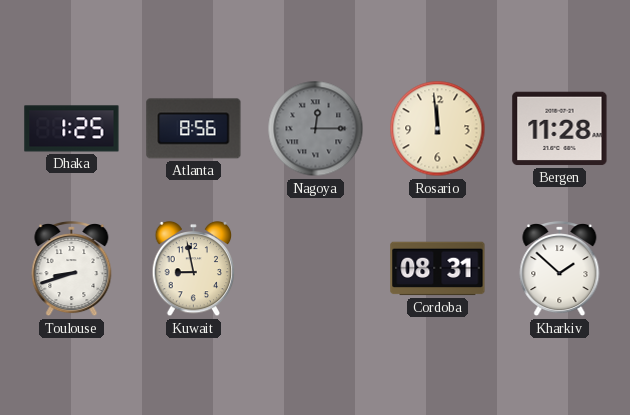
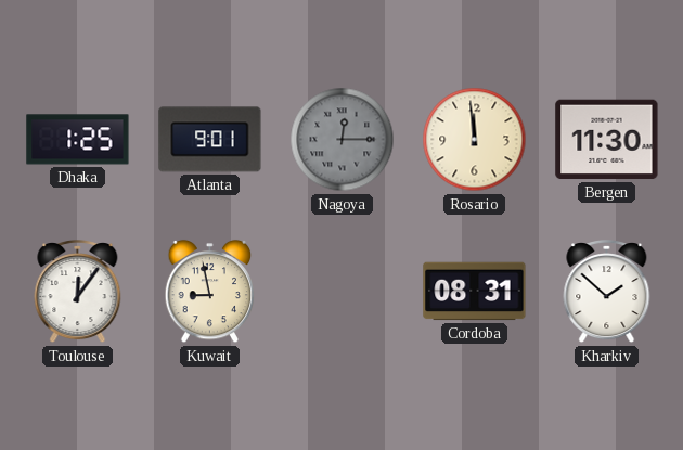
Atlanta: 8:56 -> 9:01
Bergen: 11:28 -> 11:30
Toulouse: 8:42 -> 12:06
